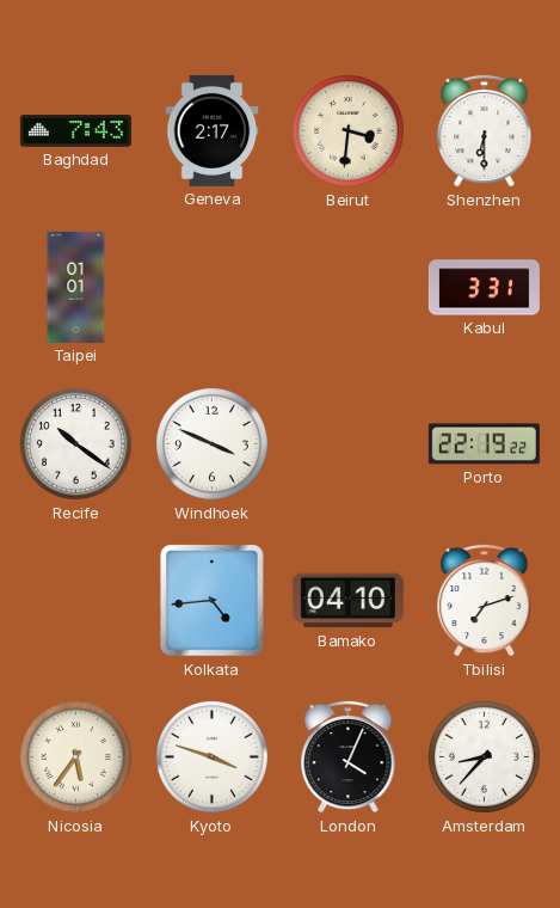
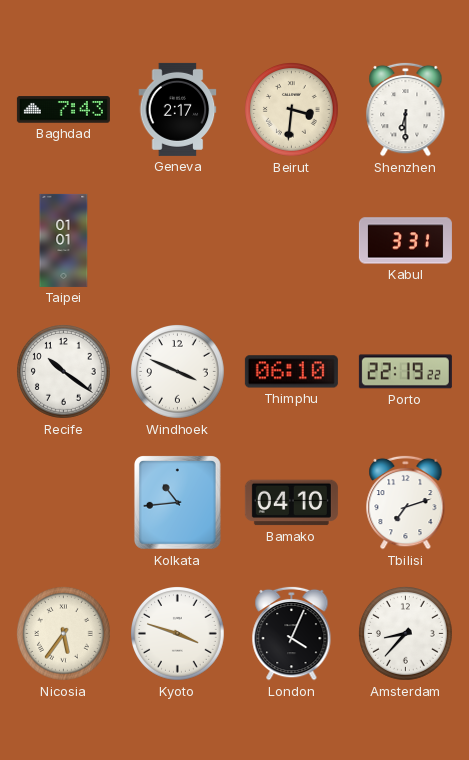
Thimphu: none -> 06:10
Kolkata: 4:44 -> 10:44
